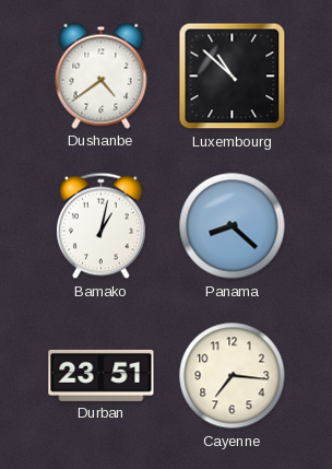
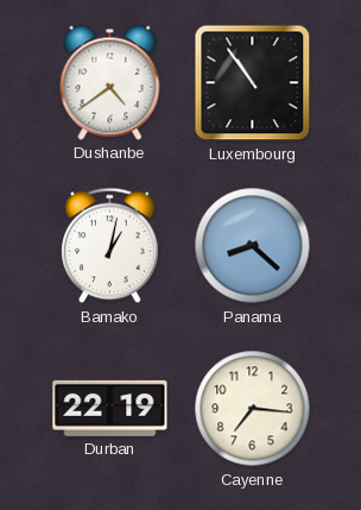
Luxembourg: 10:52 -> 10:54
Durban: 23:51 -> 22:19
